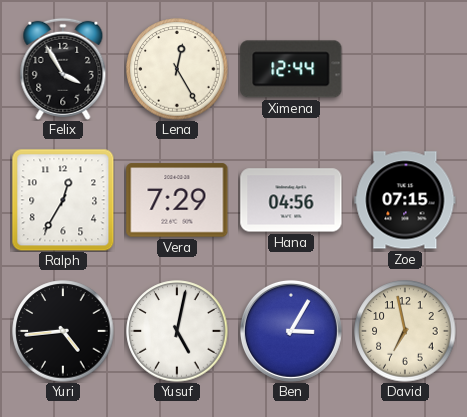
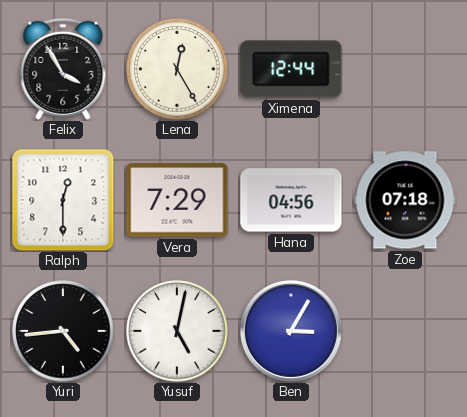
Ralph: 12:35 -> 12:30
Zoe: 07:15 -> 07:18
David: 6:58 -> none
